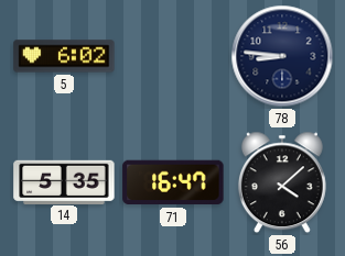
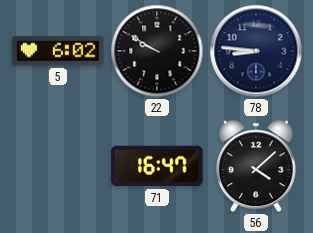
22: none -> 9:50
14: 5:35 -> none
